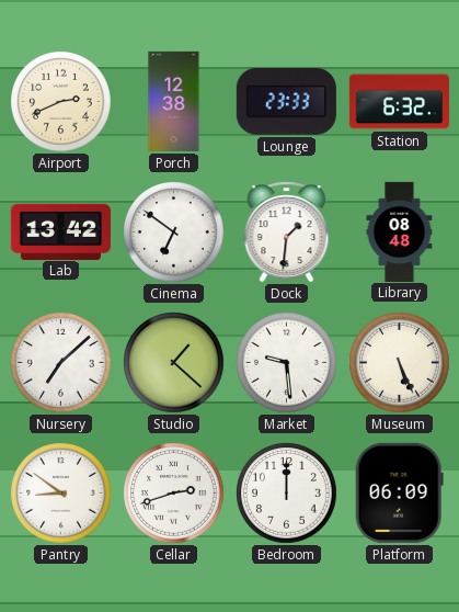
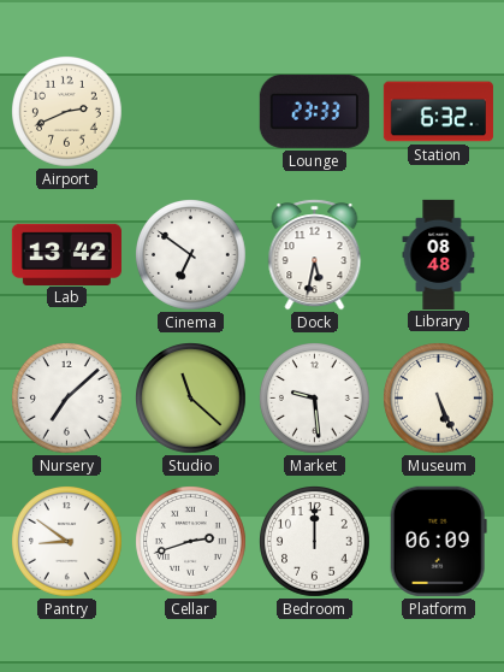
Porch: 12:38 -> none
Dock: 1:31 -> 5:32
Studio: 1:22 -> 11:22
